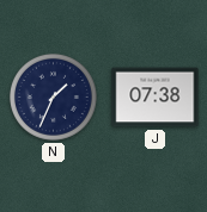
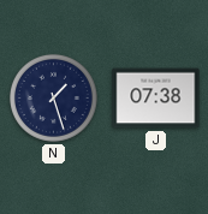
N: 1:34 -> 1:27
